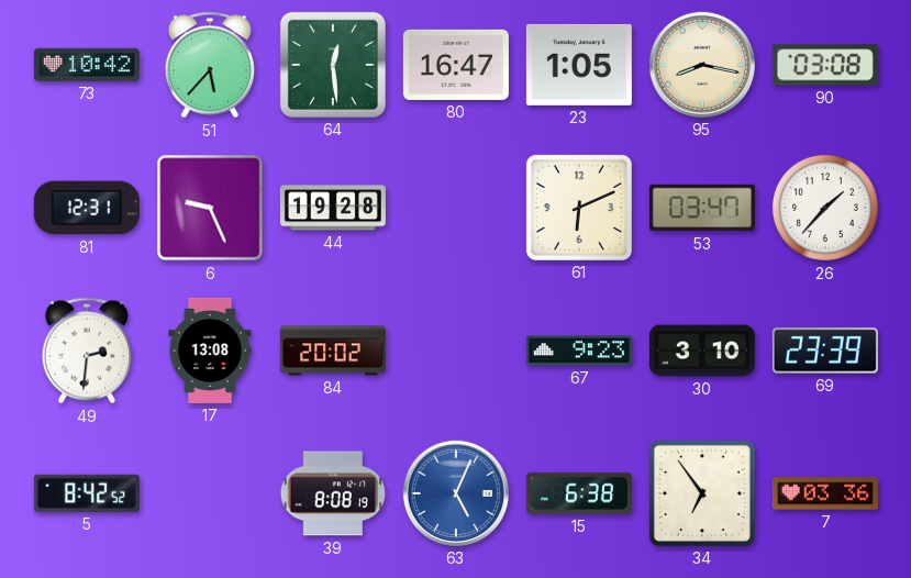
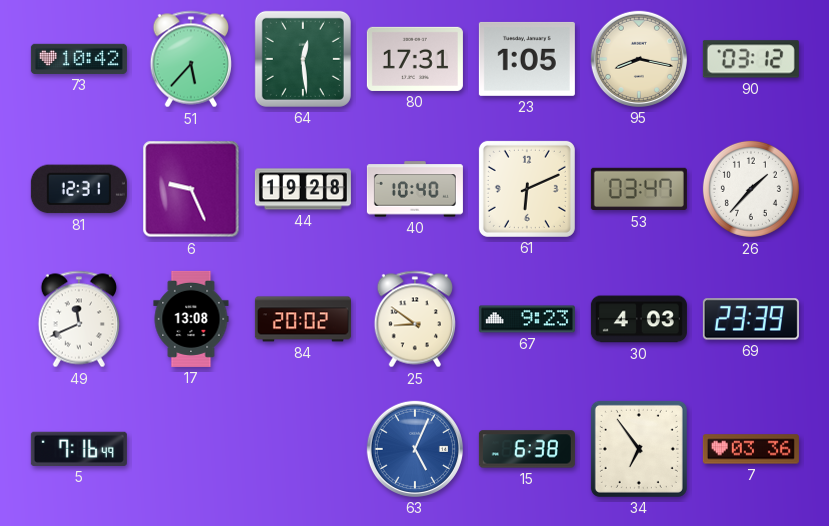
80: 16:47 -> 17:31
90: 03:08 -> 03:12
40: none -> 10:40
49: 2:31 -> 11:41
25: none -> 8:51
30: 3:10 -> 4:03
5: 8:42 -> 7:16
39: 8:08 -> none
